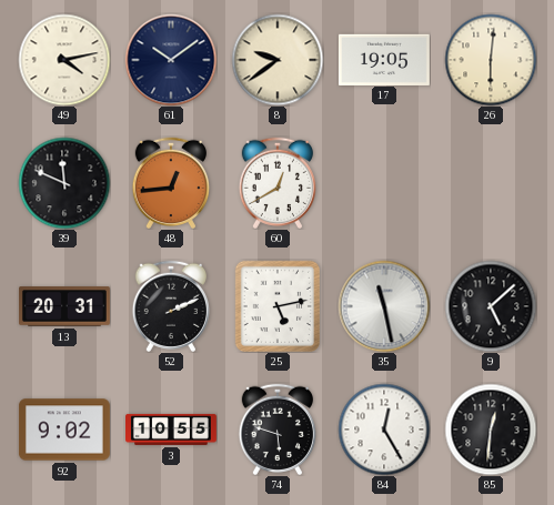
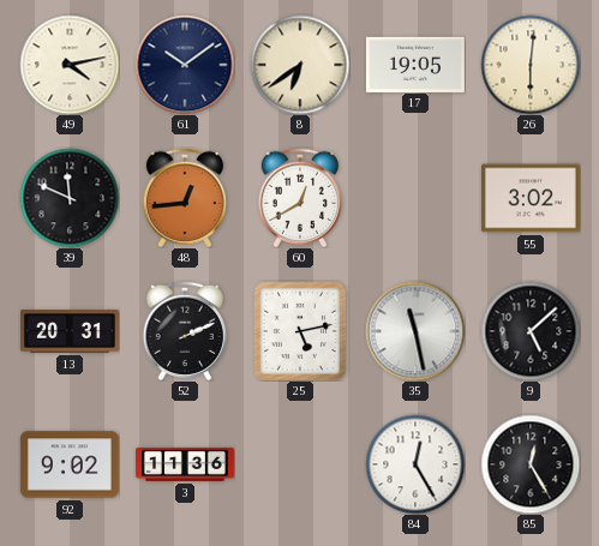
8: 9:39 -> 6:39
55: none -> 3:02
3: 10:55 -> 11:36
74: 5:48 -> none
85: 12:31 -> 12:25
